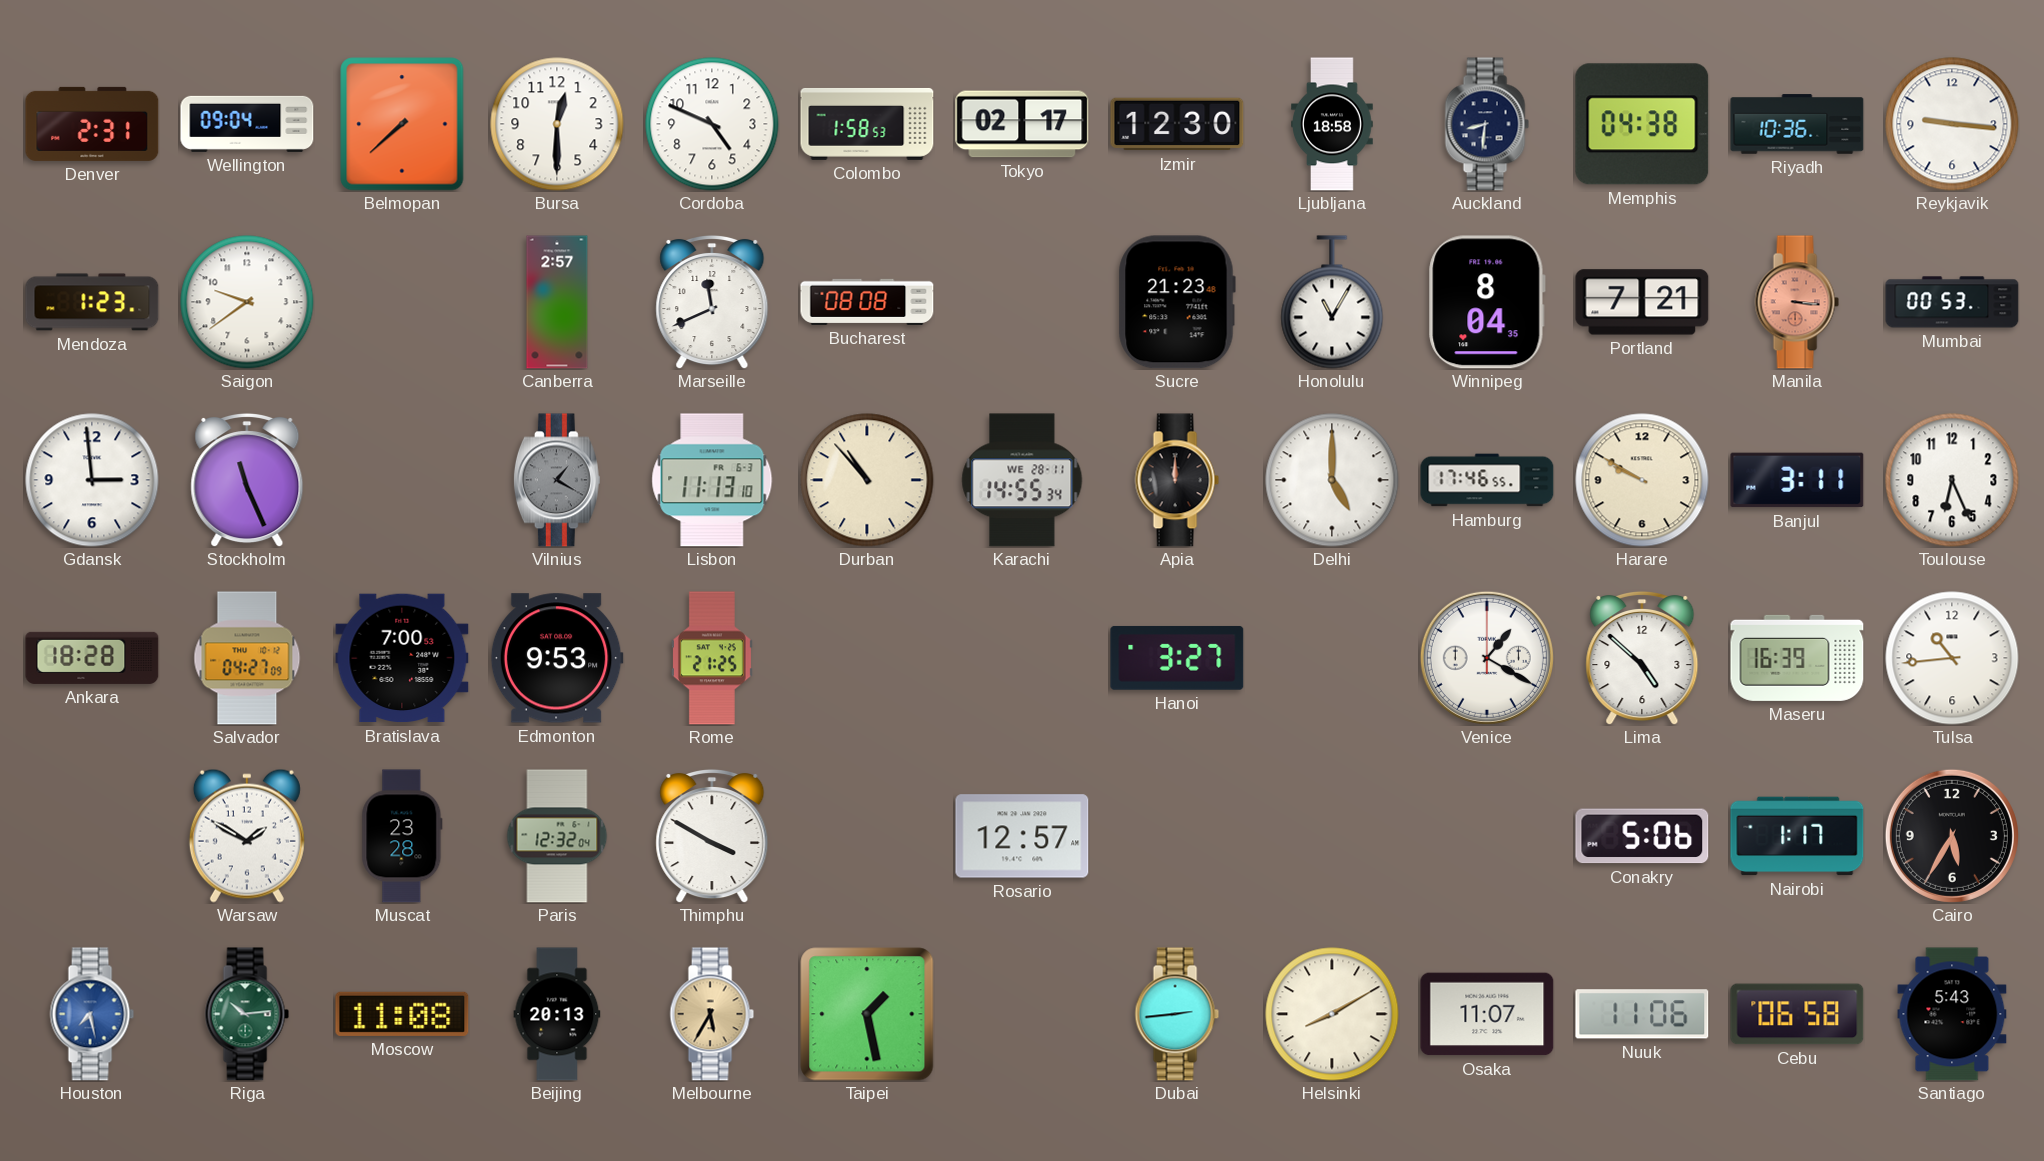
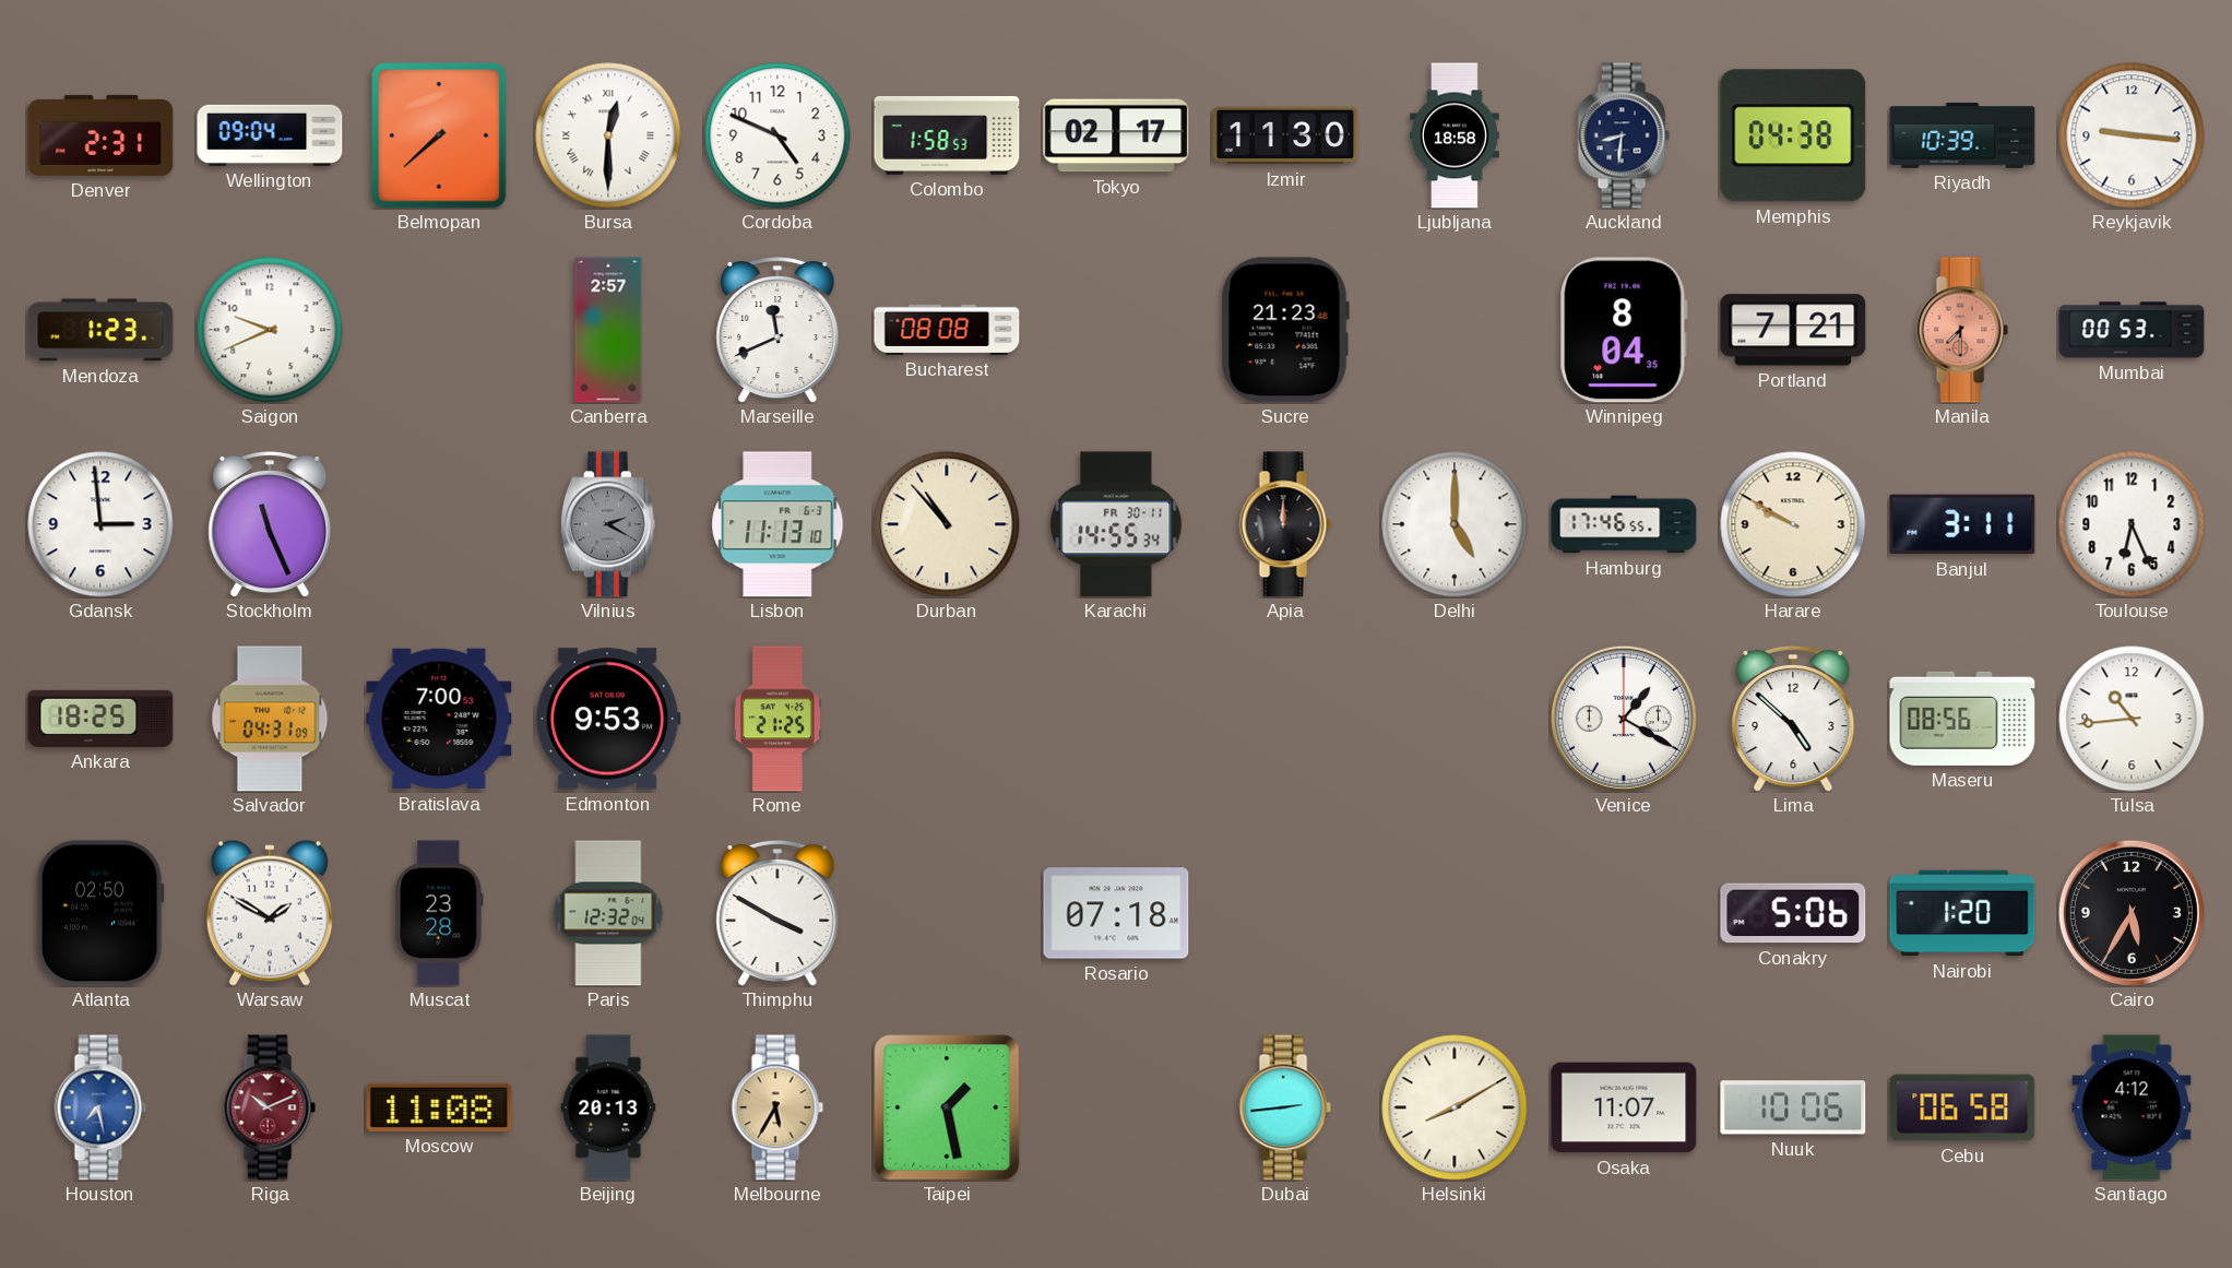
Bursa numerals: Arabic -> Roman
Izmir: 12:30 -> 11:30
Riyadh: 10:36 -> 10:39
Saigon: 9:39 -> 9:41
Honolulu: 11:05 -> none
Manila: 3:16 -> 7:30
Vilnius: 1:20 -> 2:20
Karachi date: WE 28-11 -> FR 30-11
Ankara: 18:28 -> 18:25
Salvador: 04:27 -> 04:31
Hanoi: 3:27 -> none
Maseru: 16:39 -> 08:56
Atlanta: none -> 02:50
Rosario: 12:57 -> 07:18
Nairobi: 1:17 -> 1:20
Riga: 10:14 -> 10:11
Riga dial: green -> burgundy
Nuuk: 11:06 -> 10:06
Santiago: 5:43 -> 4:12
